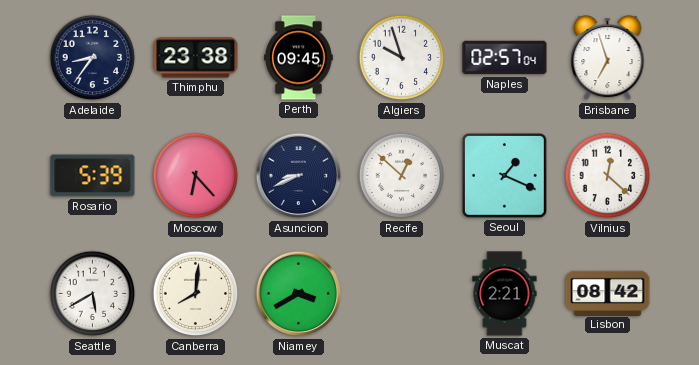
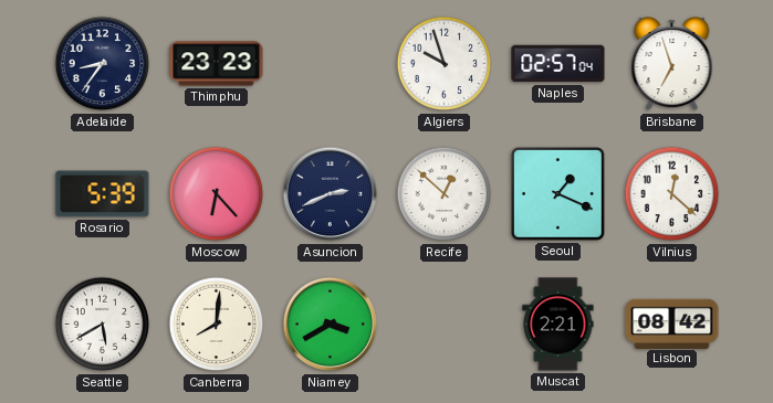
Thimphu: 23:38 -> 23:23
Perth: 09:45 -> none
Asuncion: 8:41 -> 2:41
